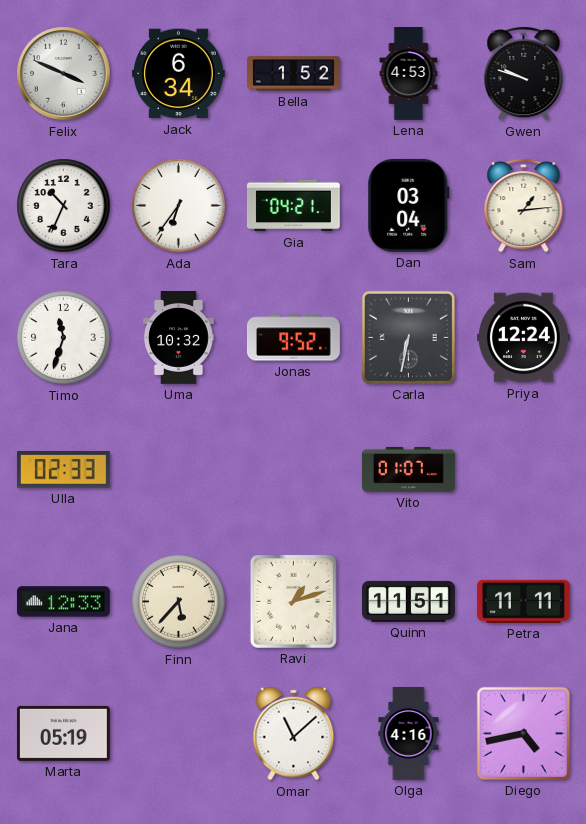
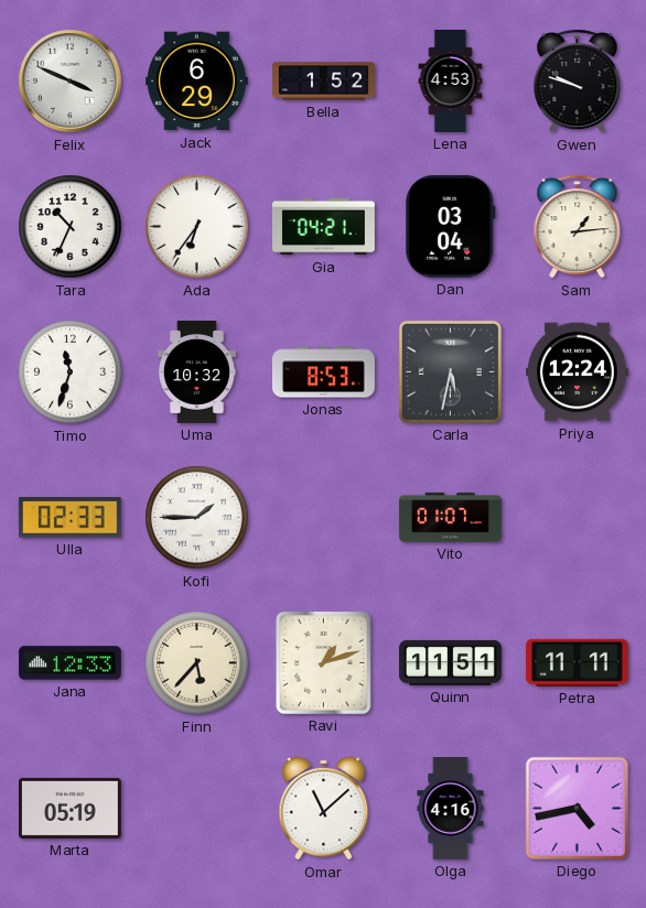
Jack: 6:34 -> 6:29
Jonas: 9:52 -> 8:53
Carla: 6:32 -> 5:32
Kofi: none -> 1:45
